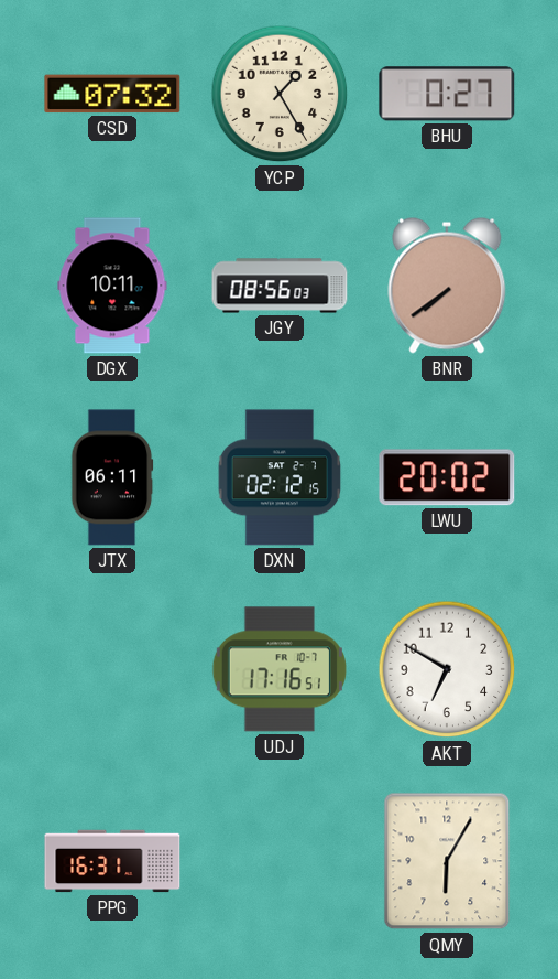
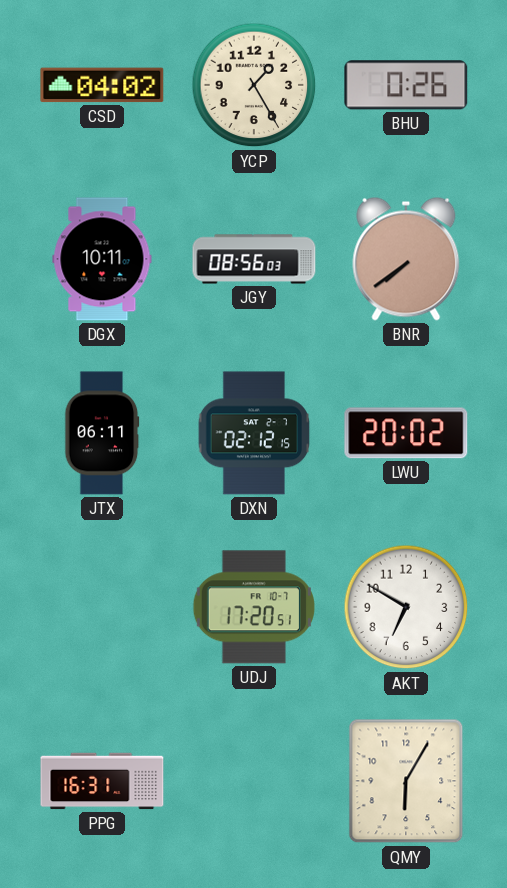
CSD: 07:32 -> 04:02
BHU: 0:27 -> 0:26
UDJ: 17:16 -> 17:20
